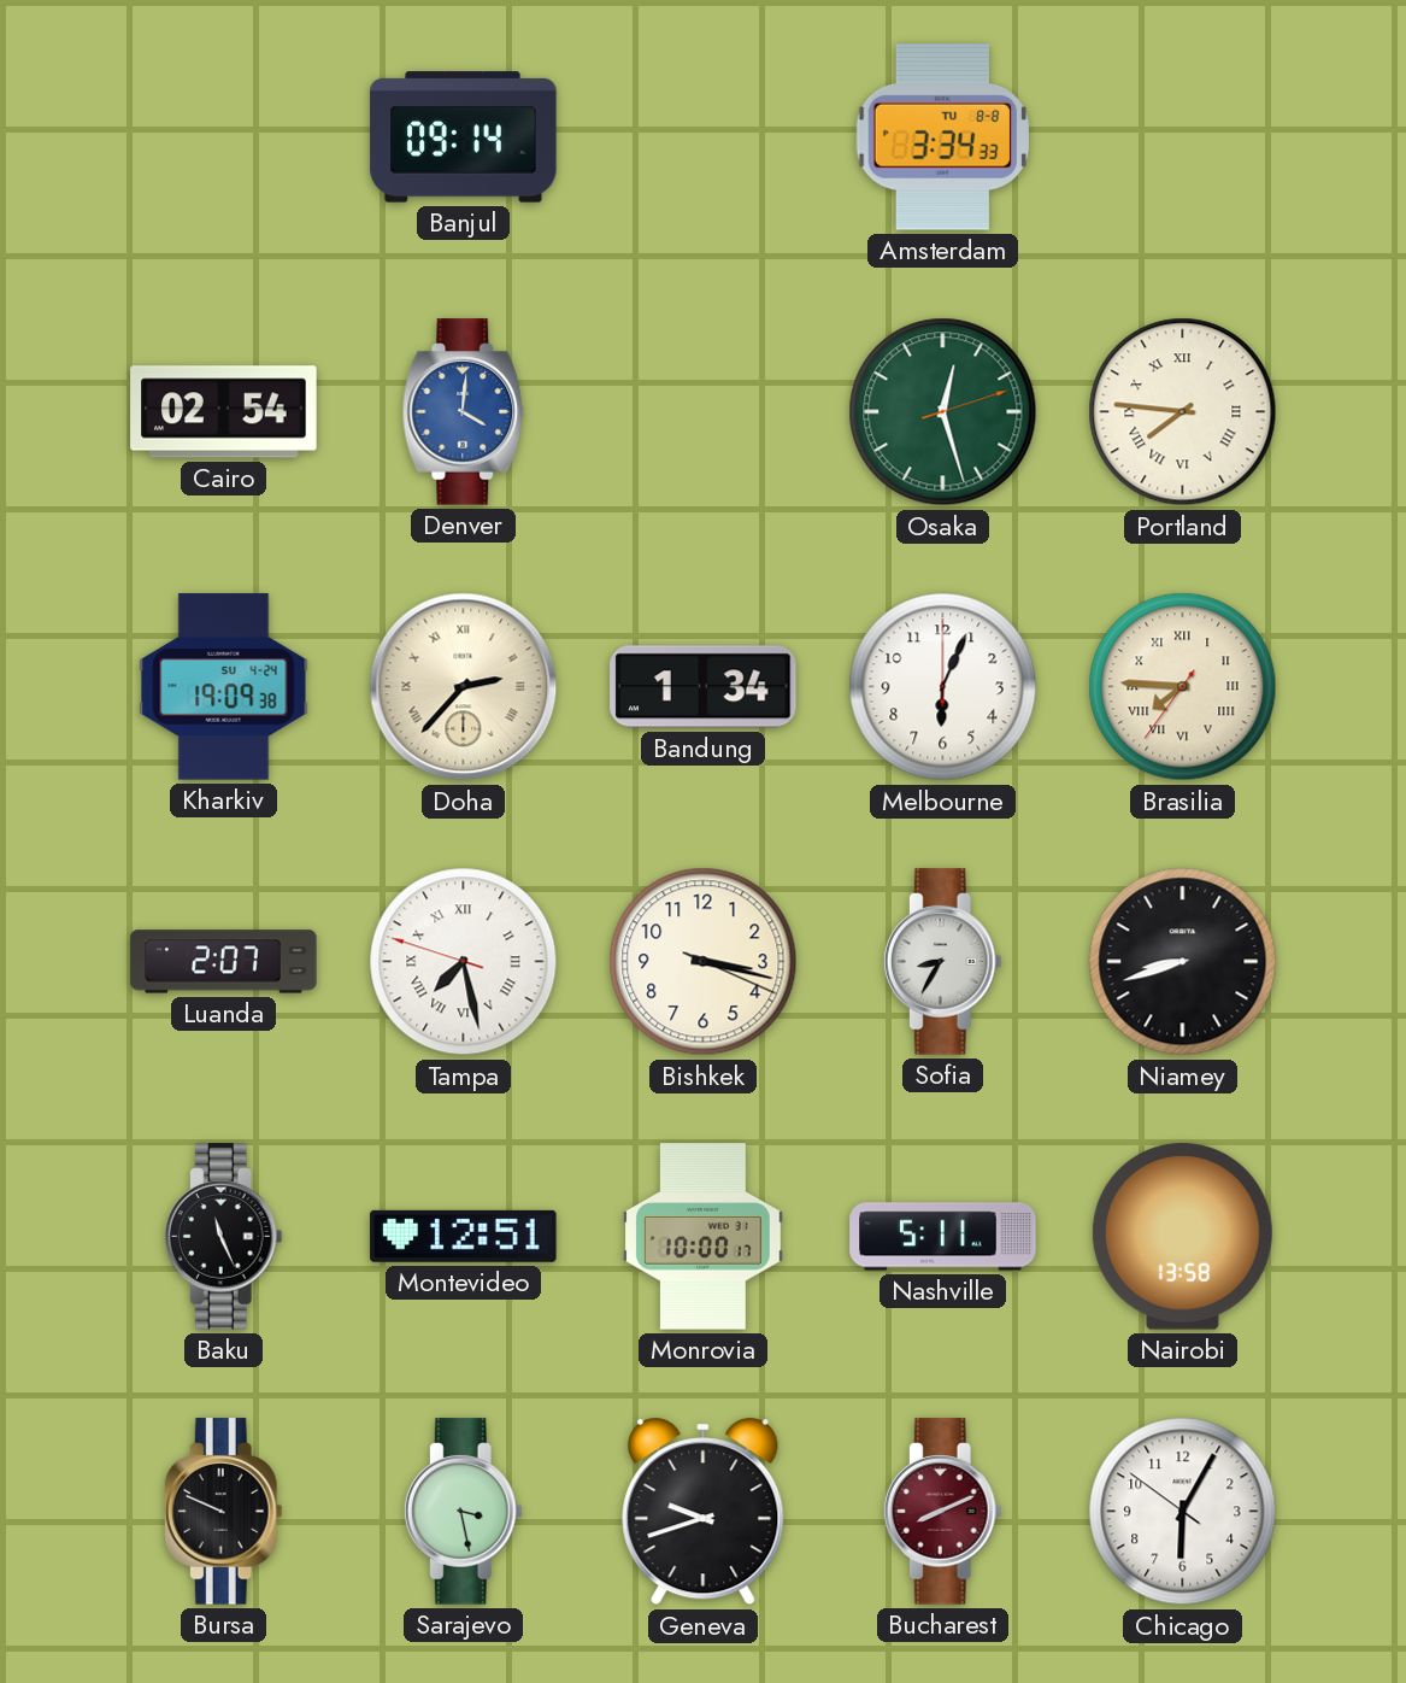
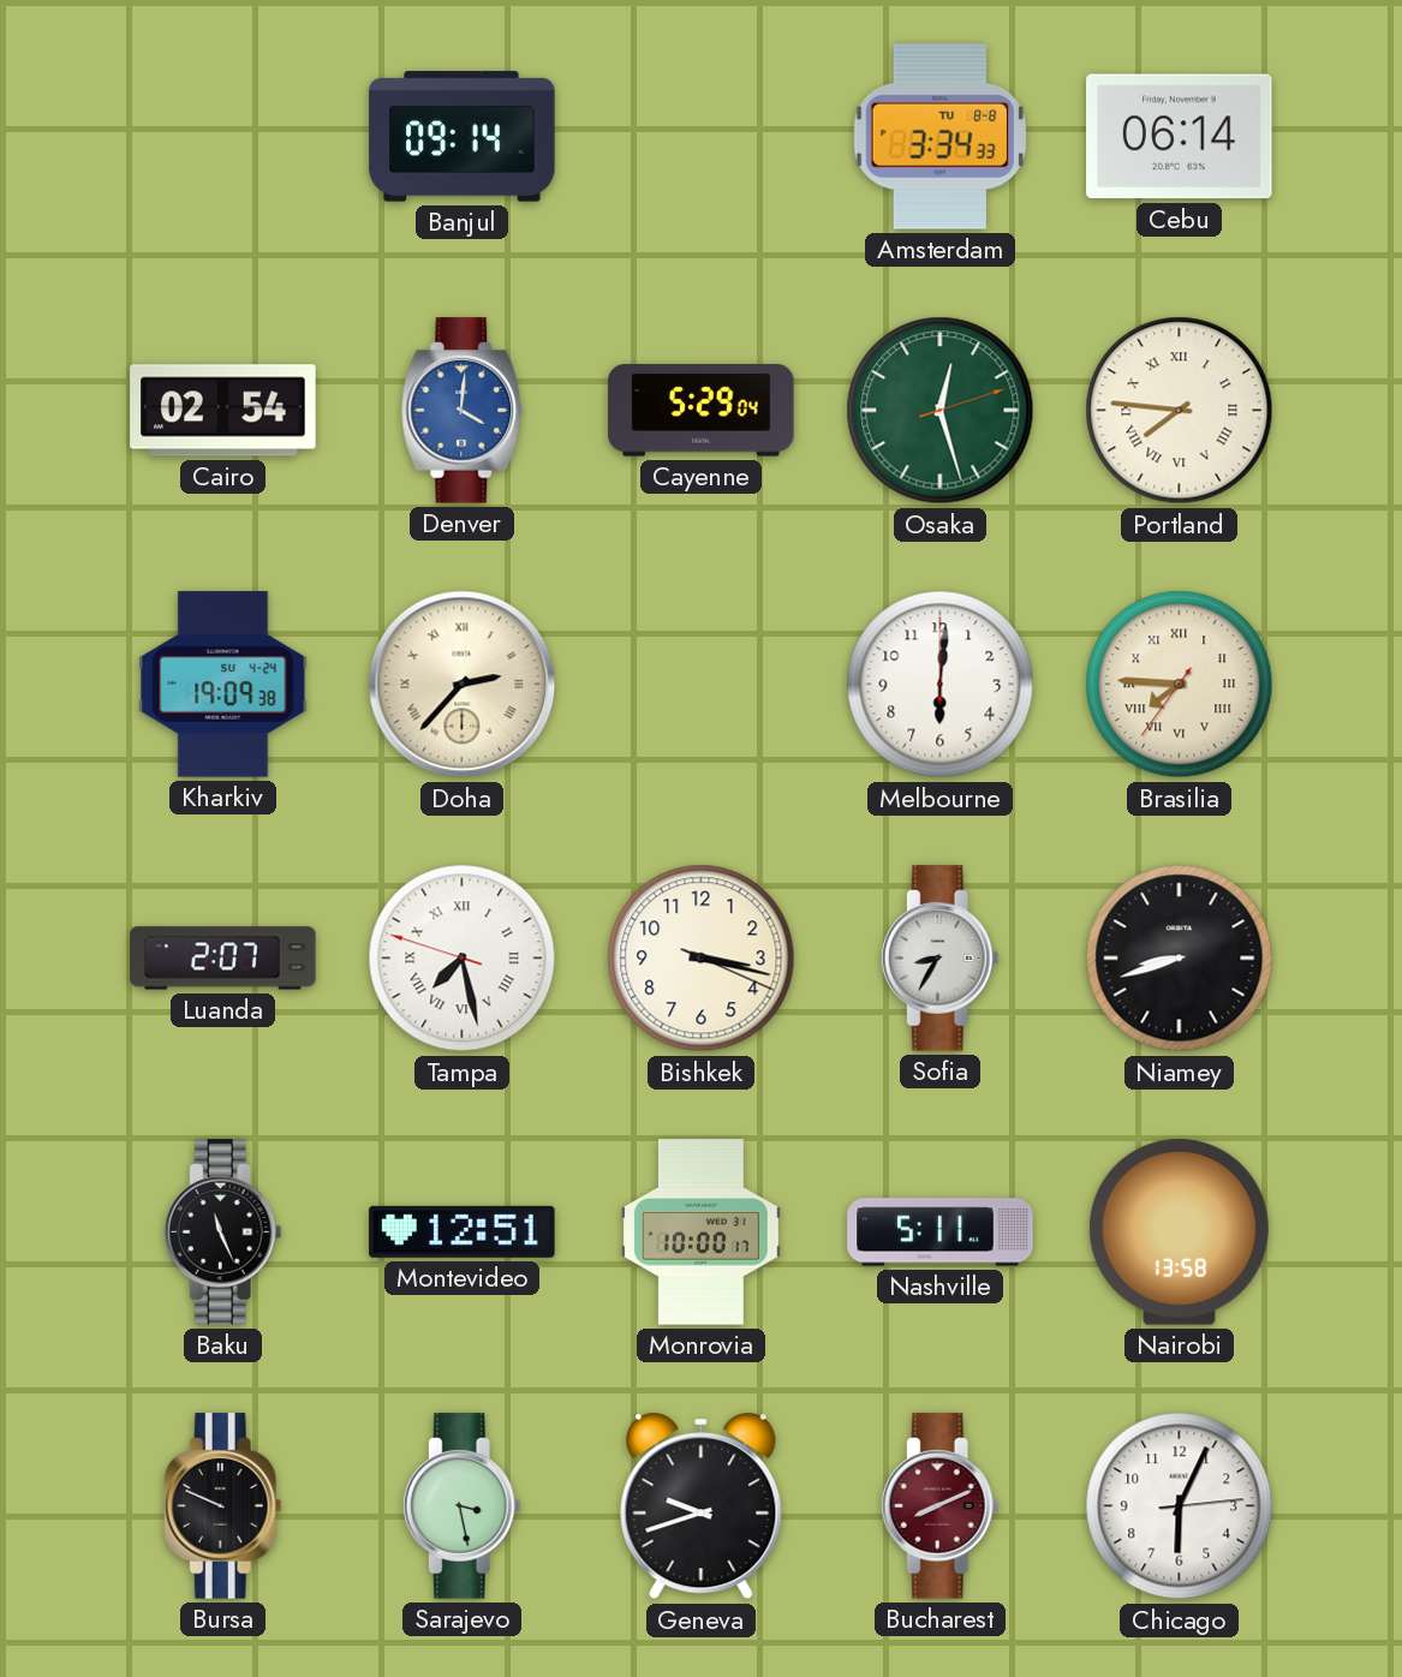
Cebu: none -> 06:14
Cayenne: none -> 5:29
Bandung: 1:34 -> none
Melbourne: 6:04 -> 6:01
Chicago: 6:04:51 -> 6:04:14
